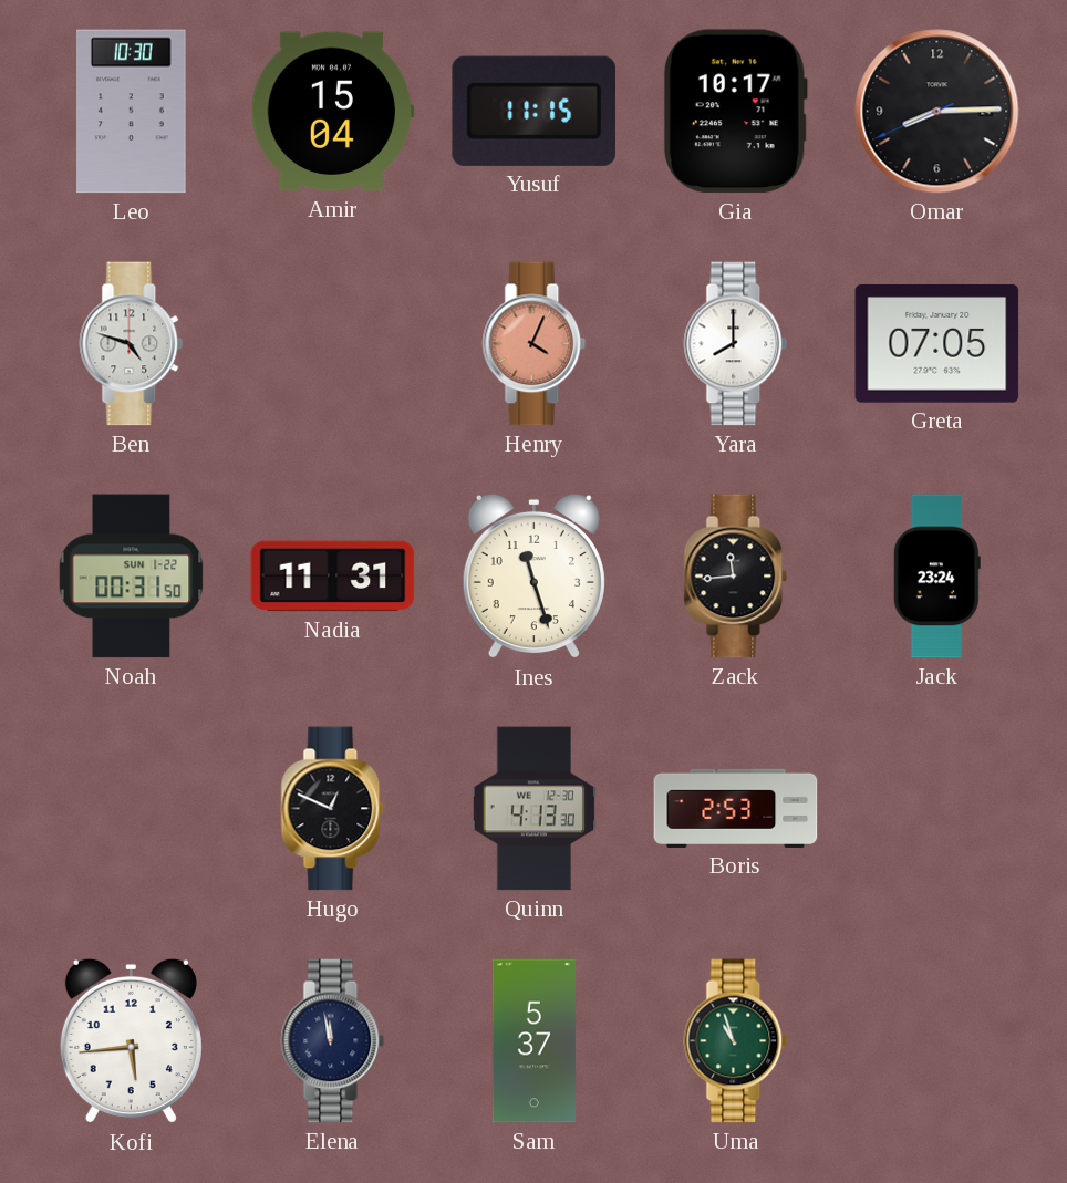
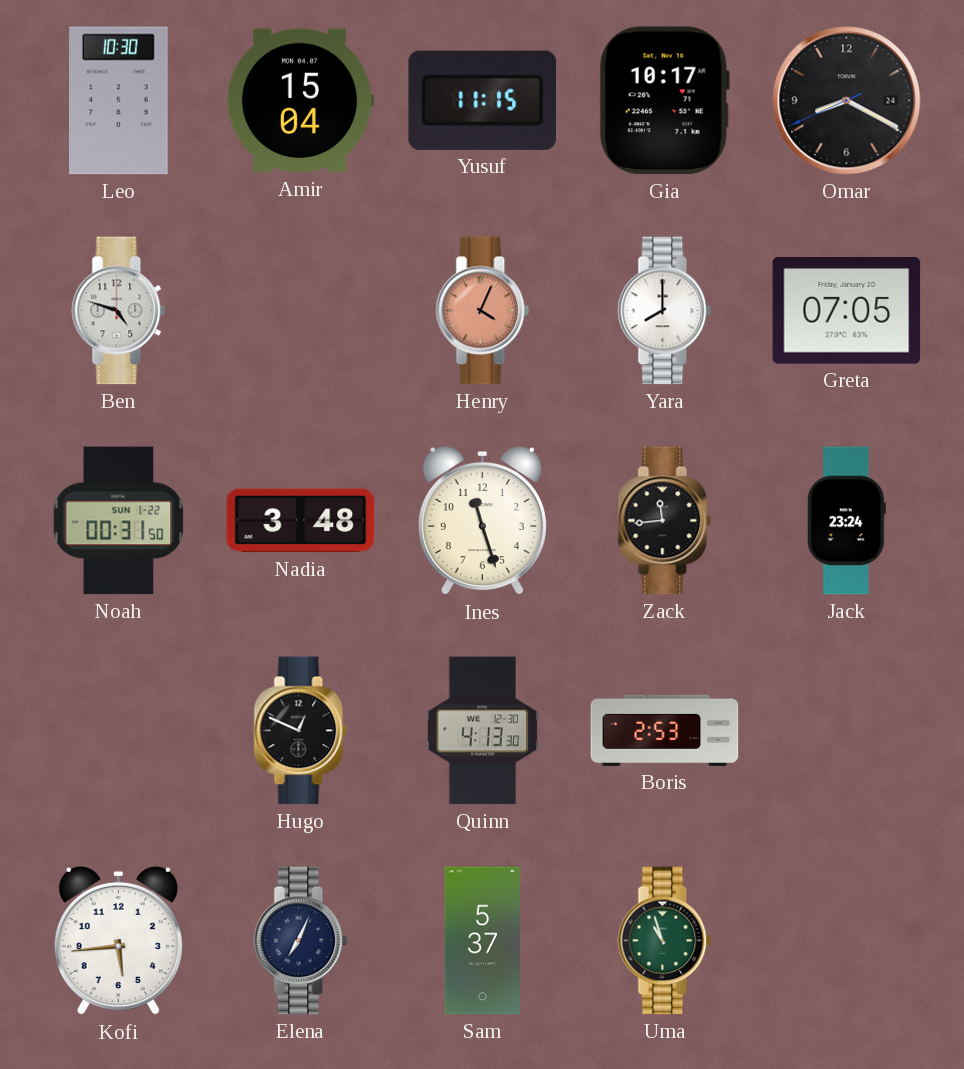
Omar: 8:14 -> 8:19
Nadia: 11:31 -> 3:48
Elena: 11:58 -> 7:04
